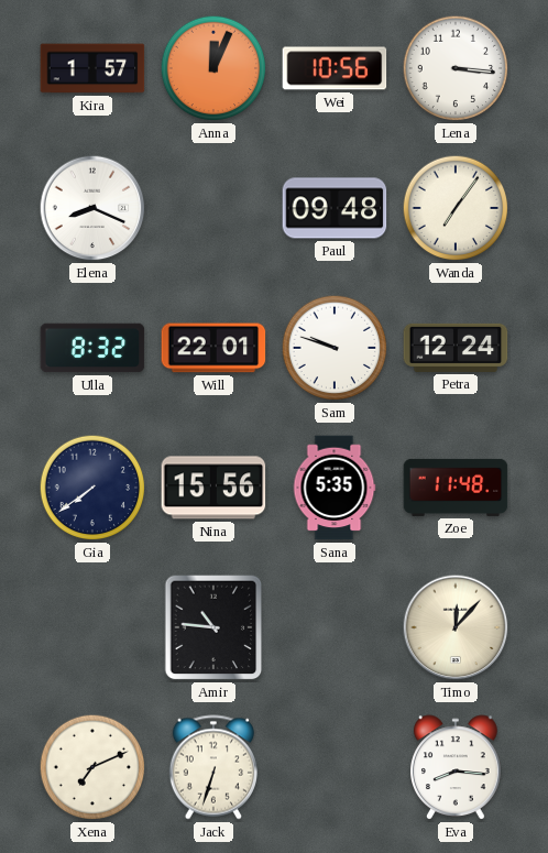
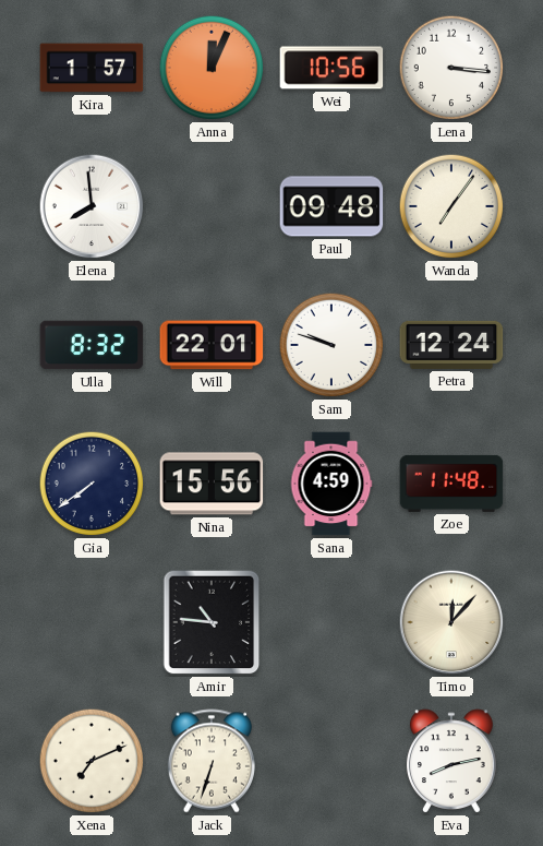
Elena: 8:19 -> 7:59
Sana: 5:35 -> 4:59
Eva: 8:16 -> 8:13
